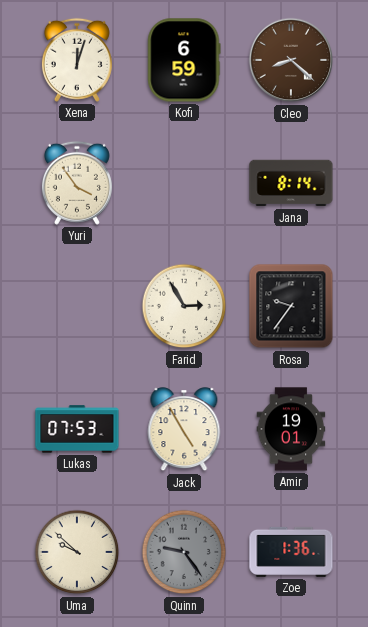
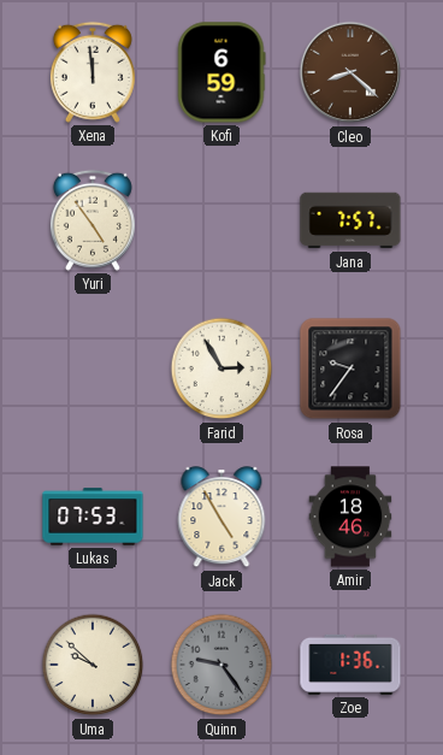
Xena: 12:03 -> 11:59
Yuri: 3:54 -> 4:54
Jana: 8:14 -> 7:57
Amir: 19:01 -> 18:46
